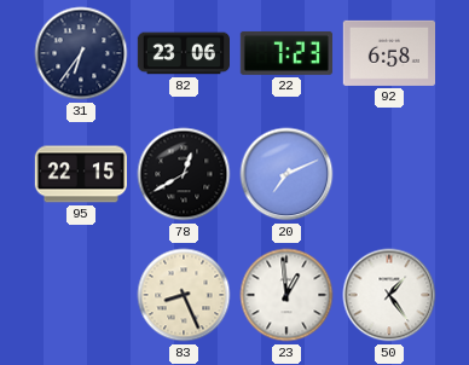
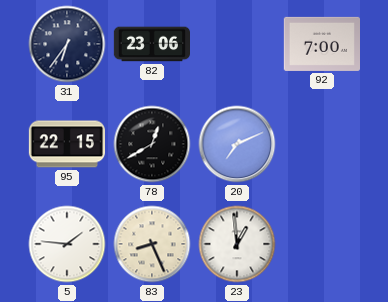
22: 7:23 -> none
92: 6:58 -> 7:00
5: none -> 1:46
50: 1:24 -> none
